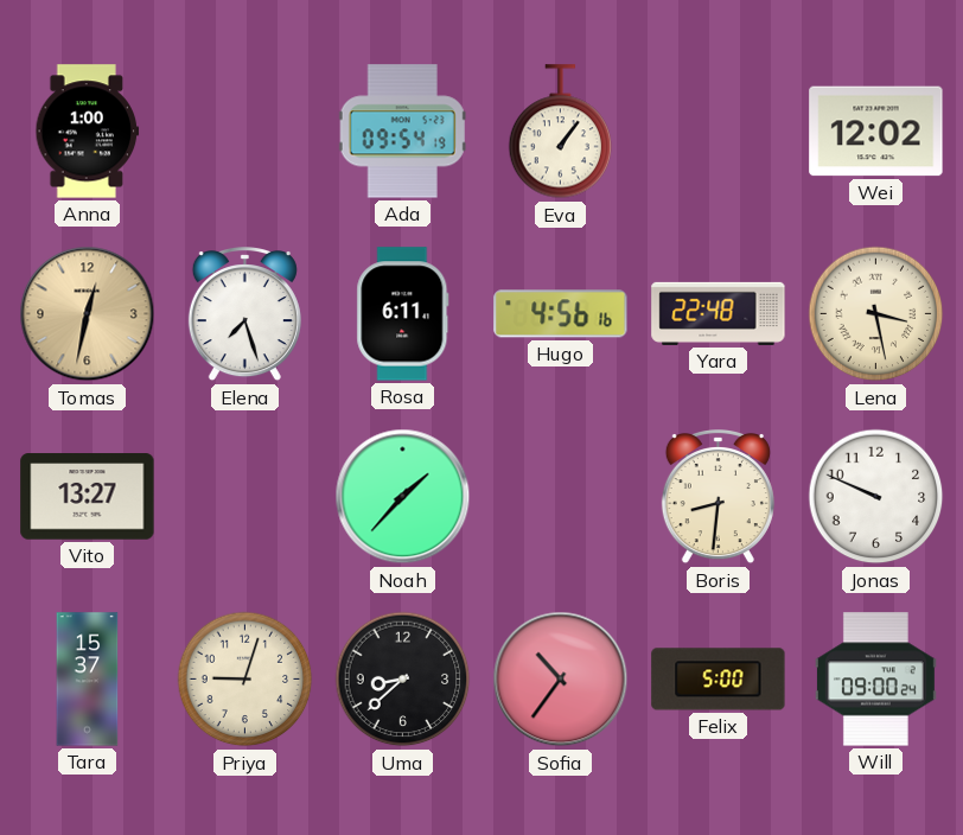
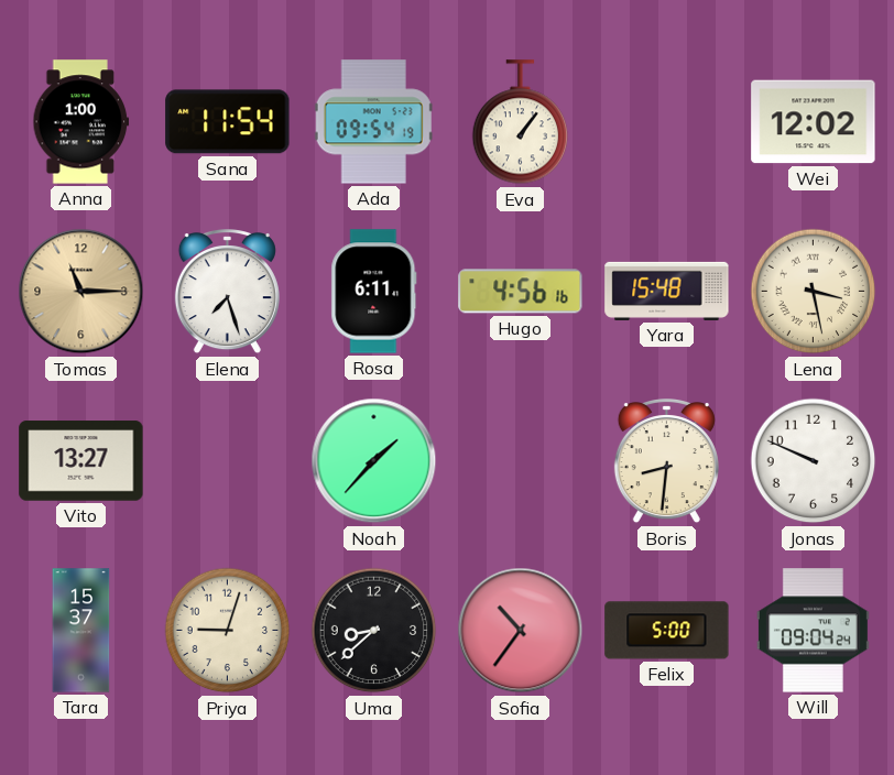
Sana: none -> 11:54
Tomas: 12:32 -> 11:15
Yara: 22:48 -> 15:48
Will: 09:00 -> 09:04
